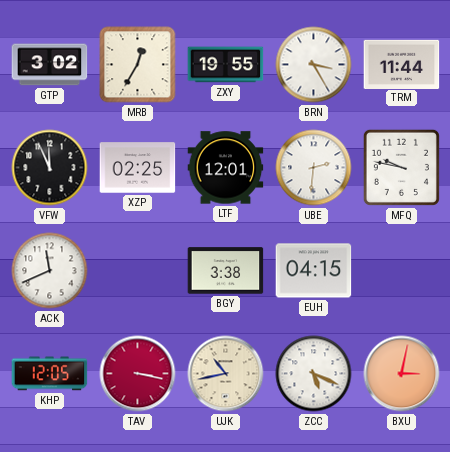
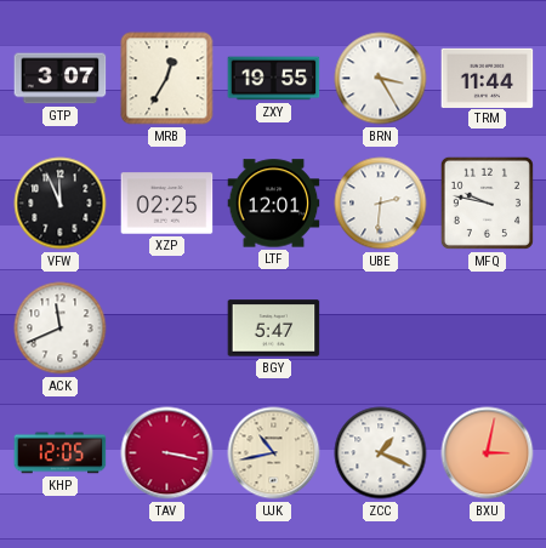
GTP: 3:02 -> 3:07
BGY: 3:38 -> 5:47
EUH: 04:15 -> none
ZCC: 5:19 -> 1:19
